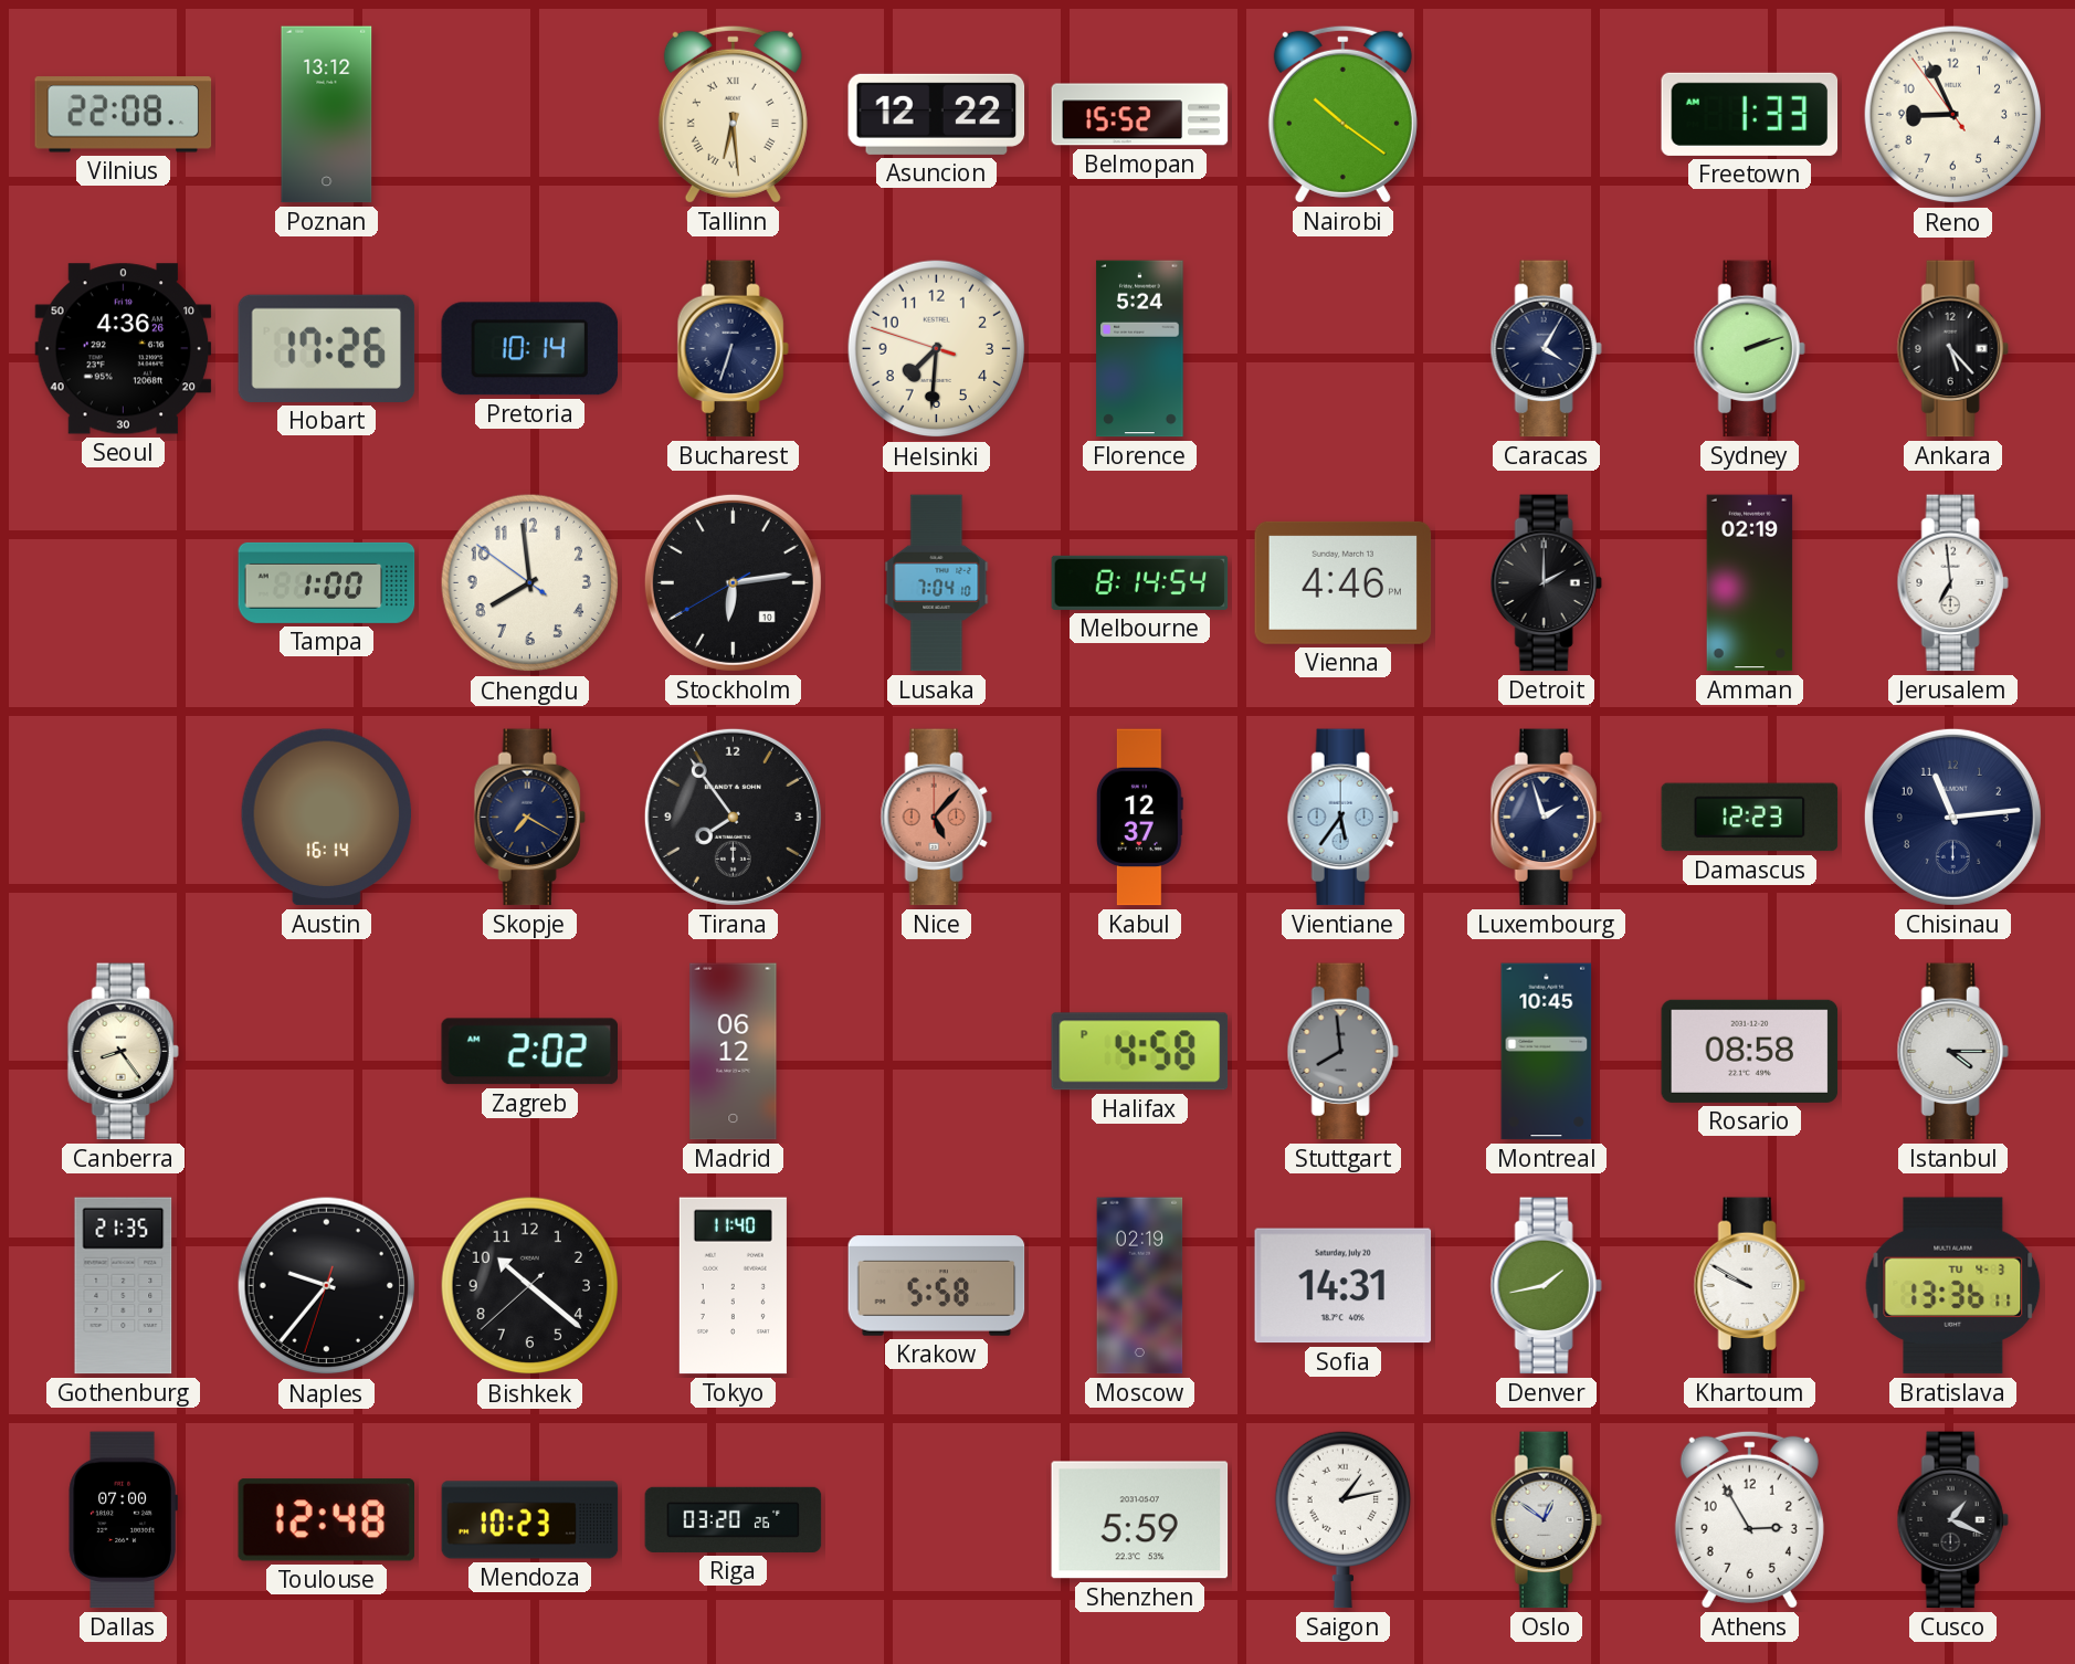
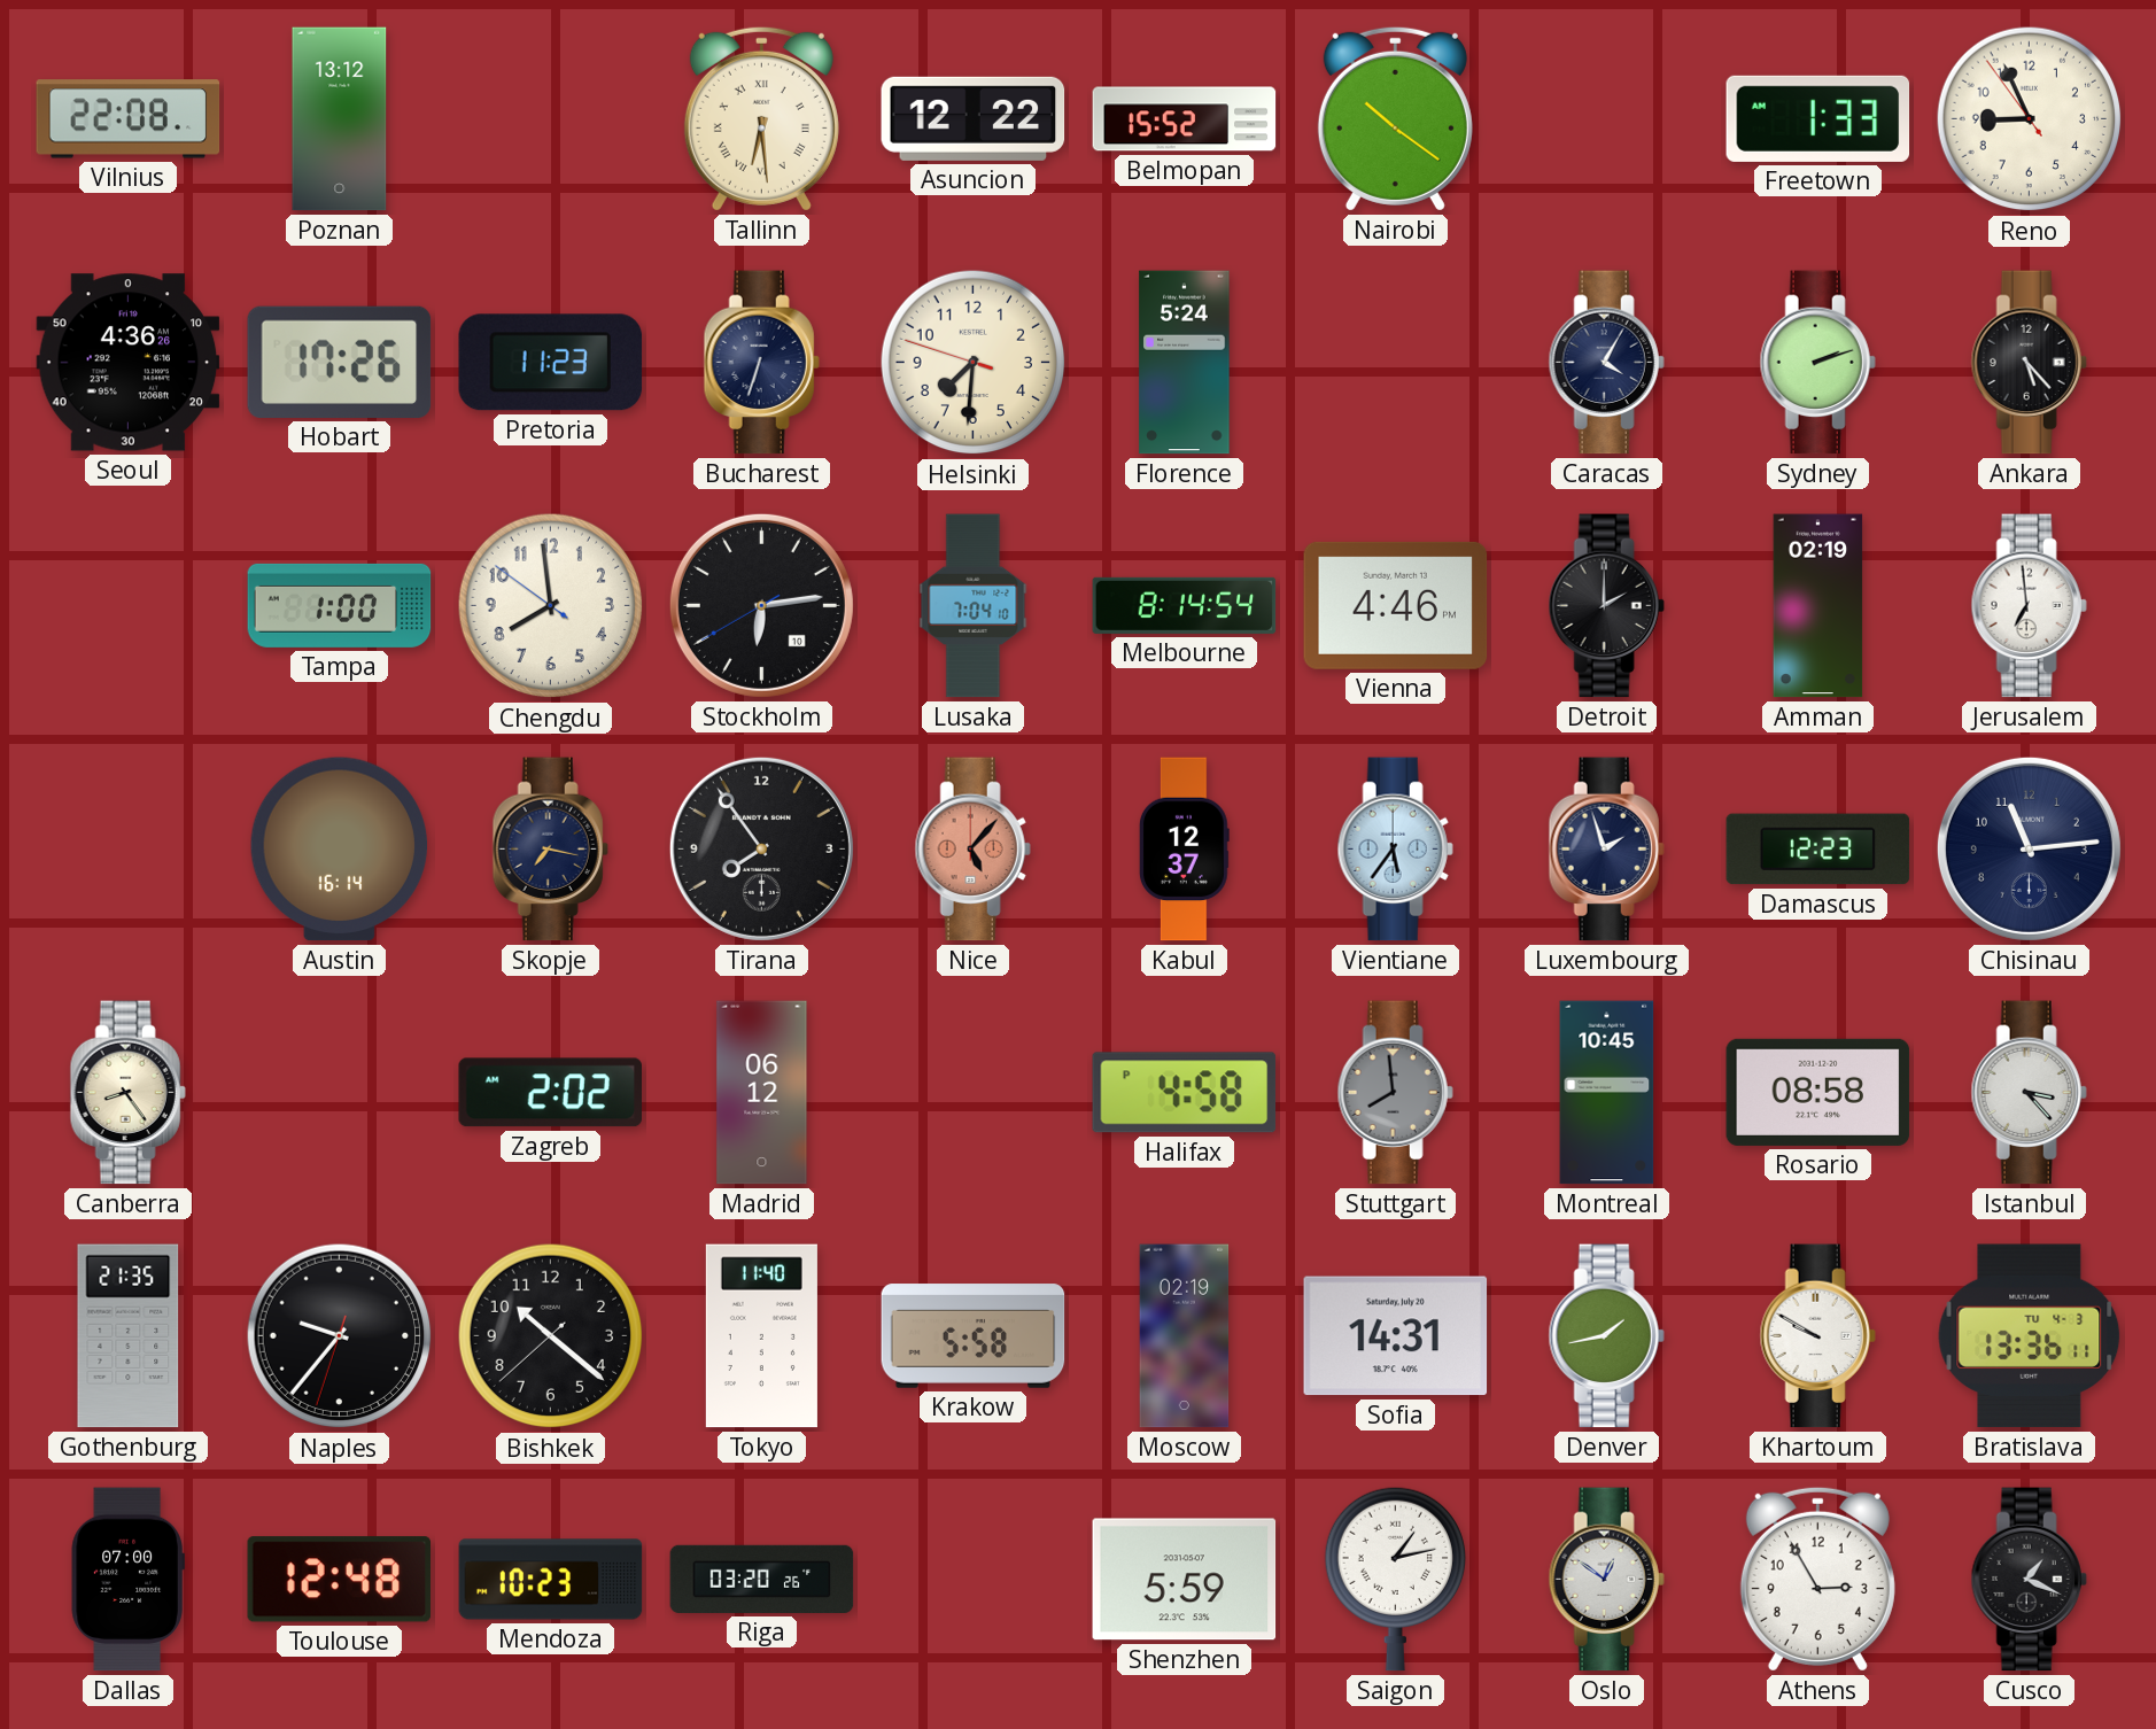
Pretoria: 10:14 -> 11:23
Skopje: 7:20 -> 7:17
Istanbul: 4:15 -> 3:23
